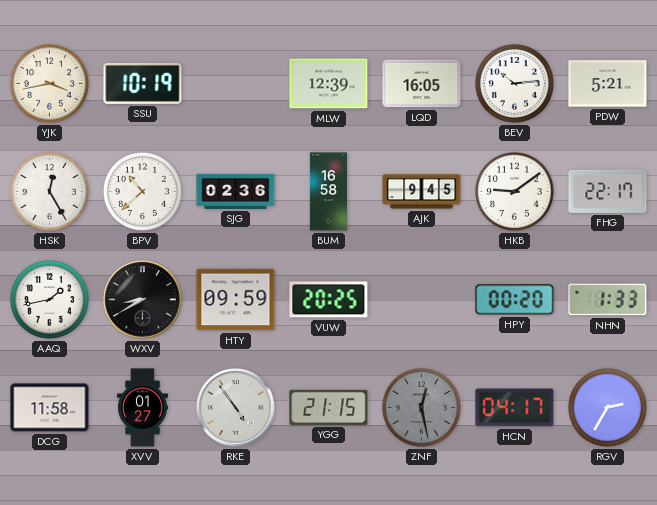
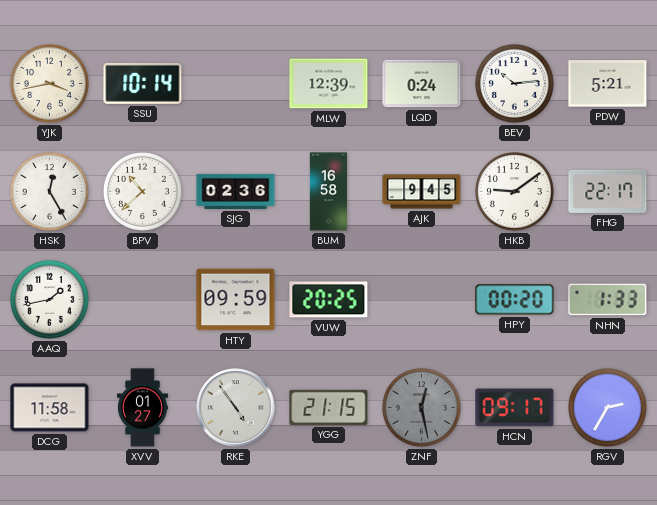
SSU: 10:19 -> 10:14
LQD: 16:05 -> 0:24
WXV: 8:40 -> none
HCN: 04:17 -> 09:17
